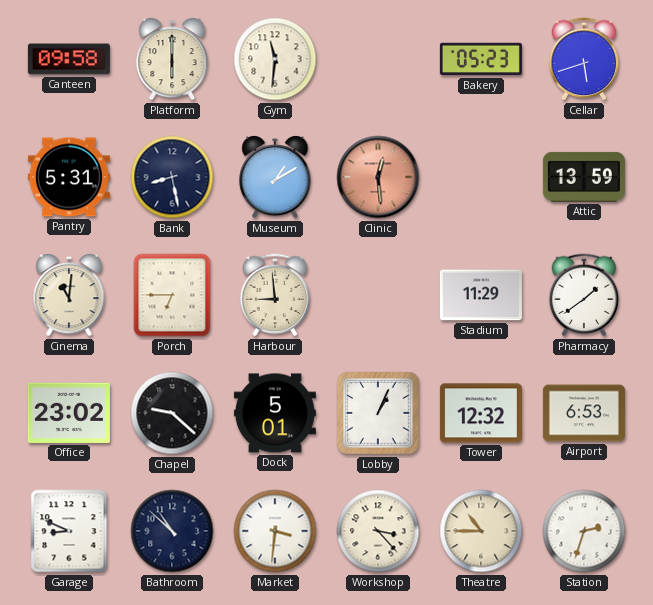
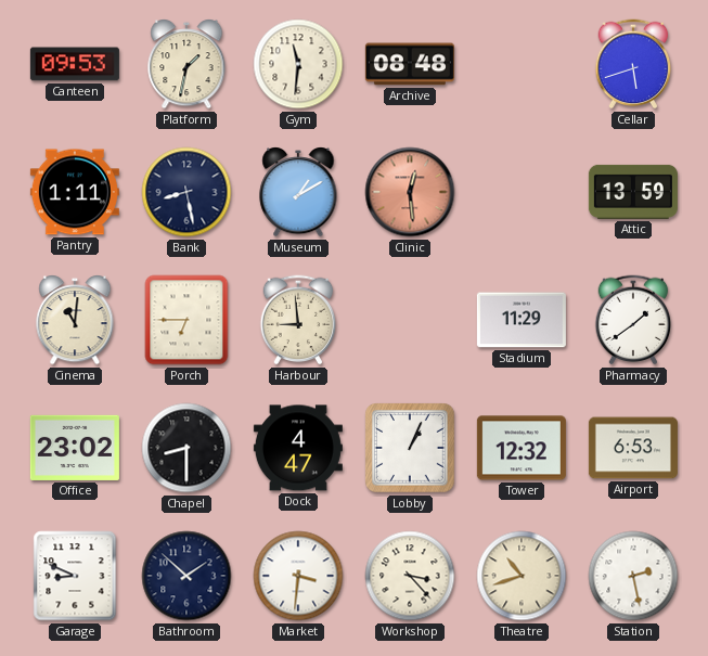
Canteen: 09:58 -> 09:53
Platform: 6:00 -> 1:32
Archive: none -> 08:48
Bakery: 05:23 -> none
Pantry: 5:31 -> 1:11
Chapel: 9:22 -> 8:30
Dock: 5:01 -> 4:47
Bathroom: 10:52 -> 1:52
Theatre: 10:45 -> 10:42
Station: 2:33 -> 2:28
